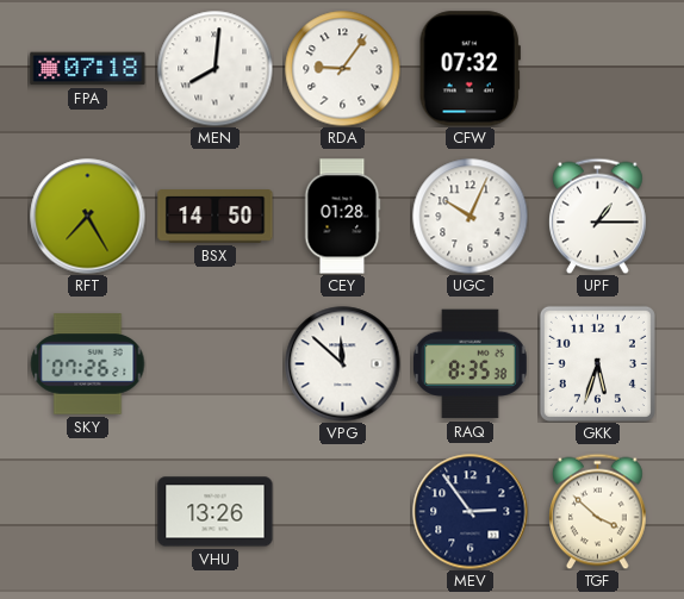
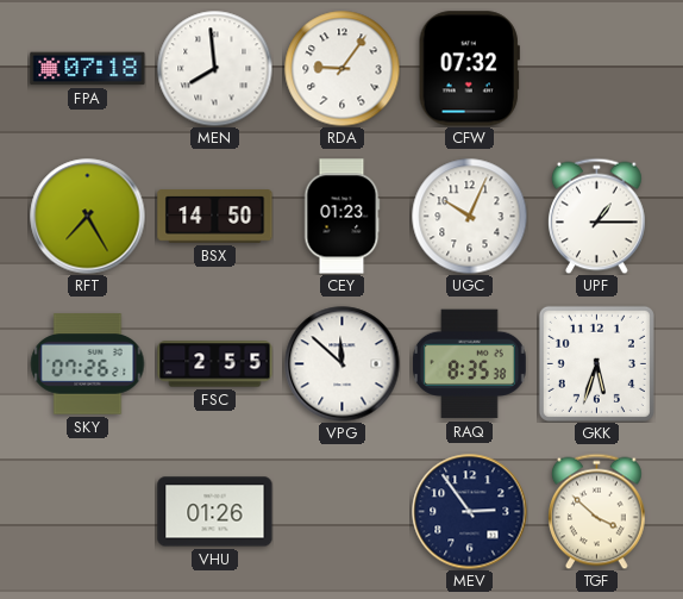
MEN: 8:01 -> 7:59
CEY: 01:28 -> 01:23
FSC: none -> 2:55
VHU: 13:26 -> 01:26
